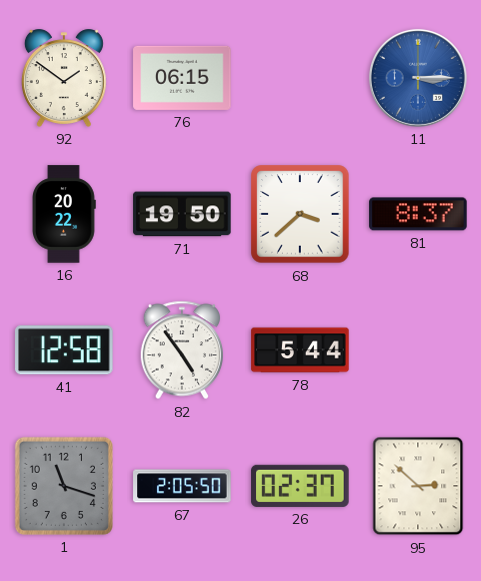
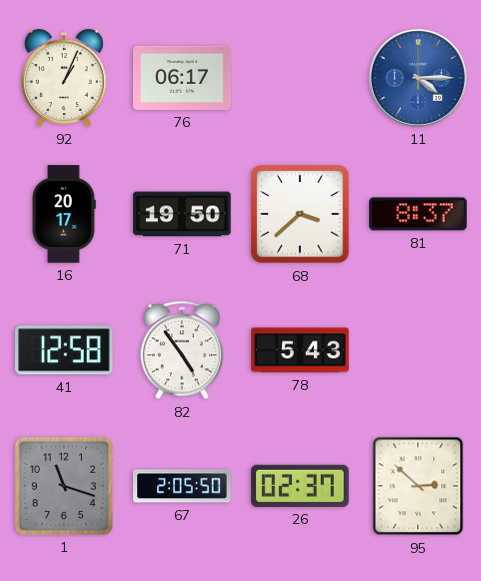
92: 1:51 -> 1:04
76: 06:15 -> 06:17
11: 3:15 -> 4:15
16: 20:22 -> 20:17
78: 5:44 -> 5:43
